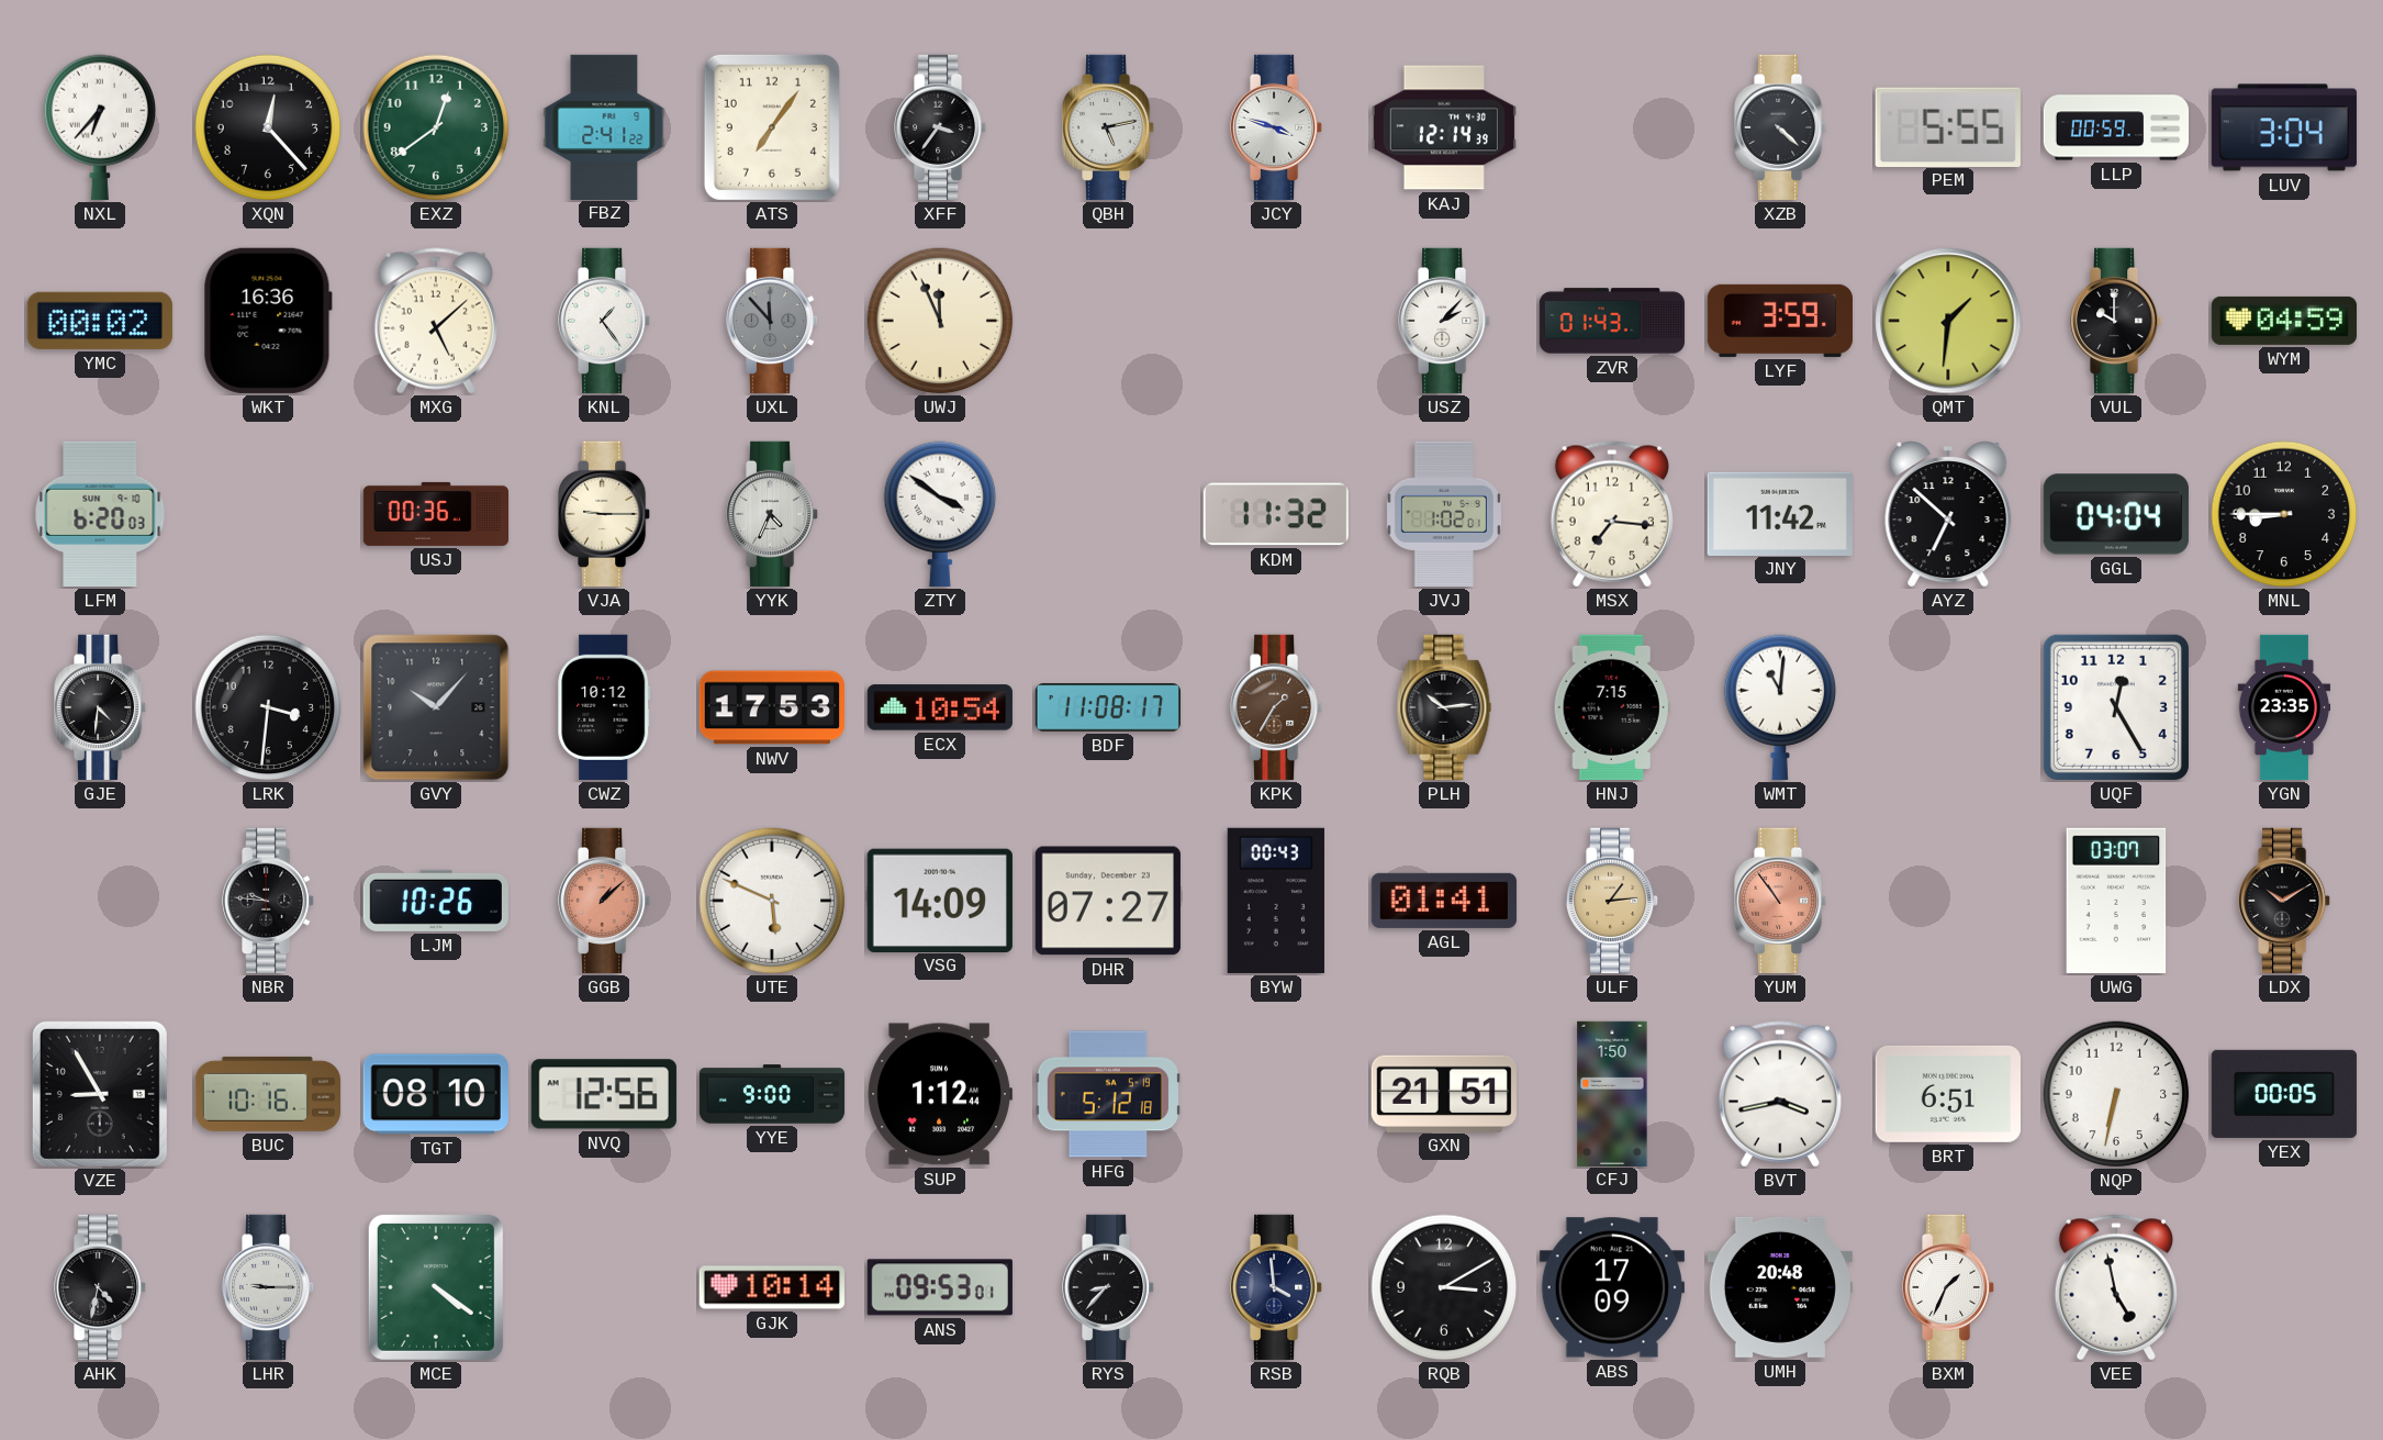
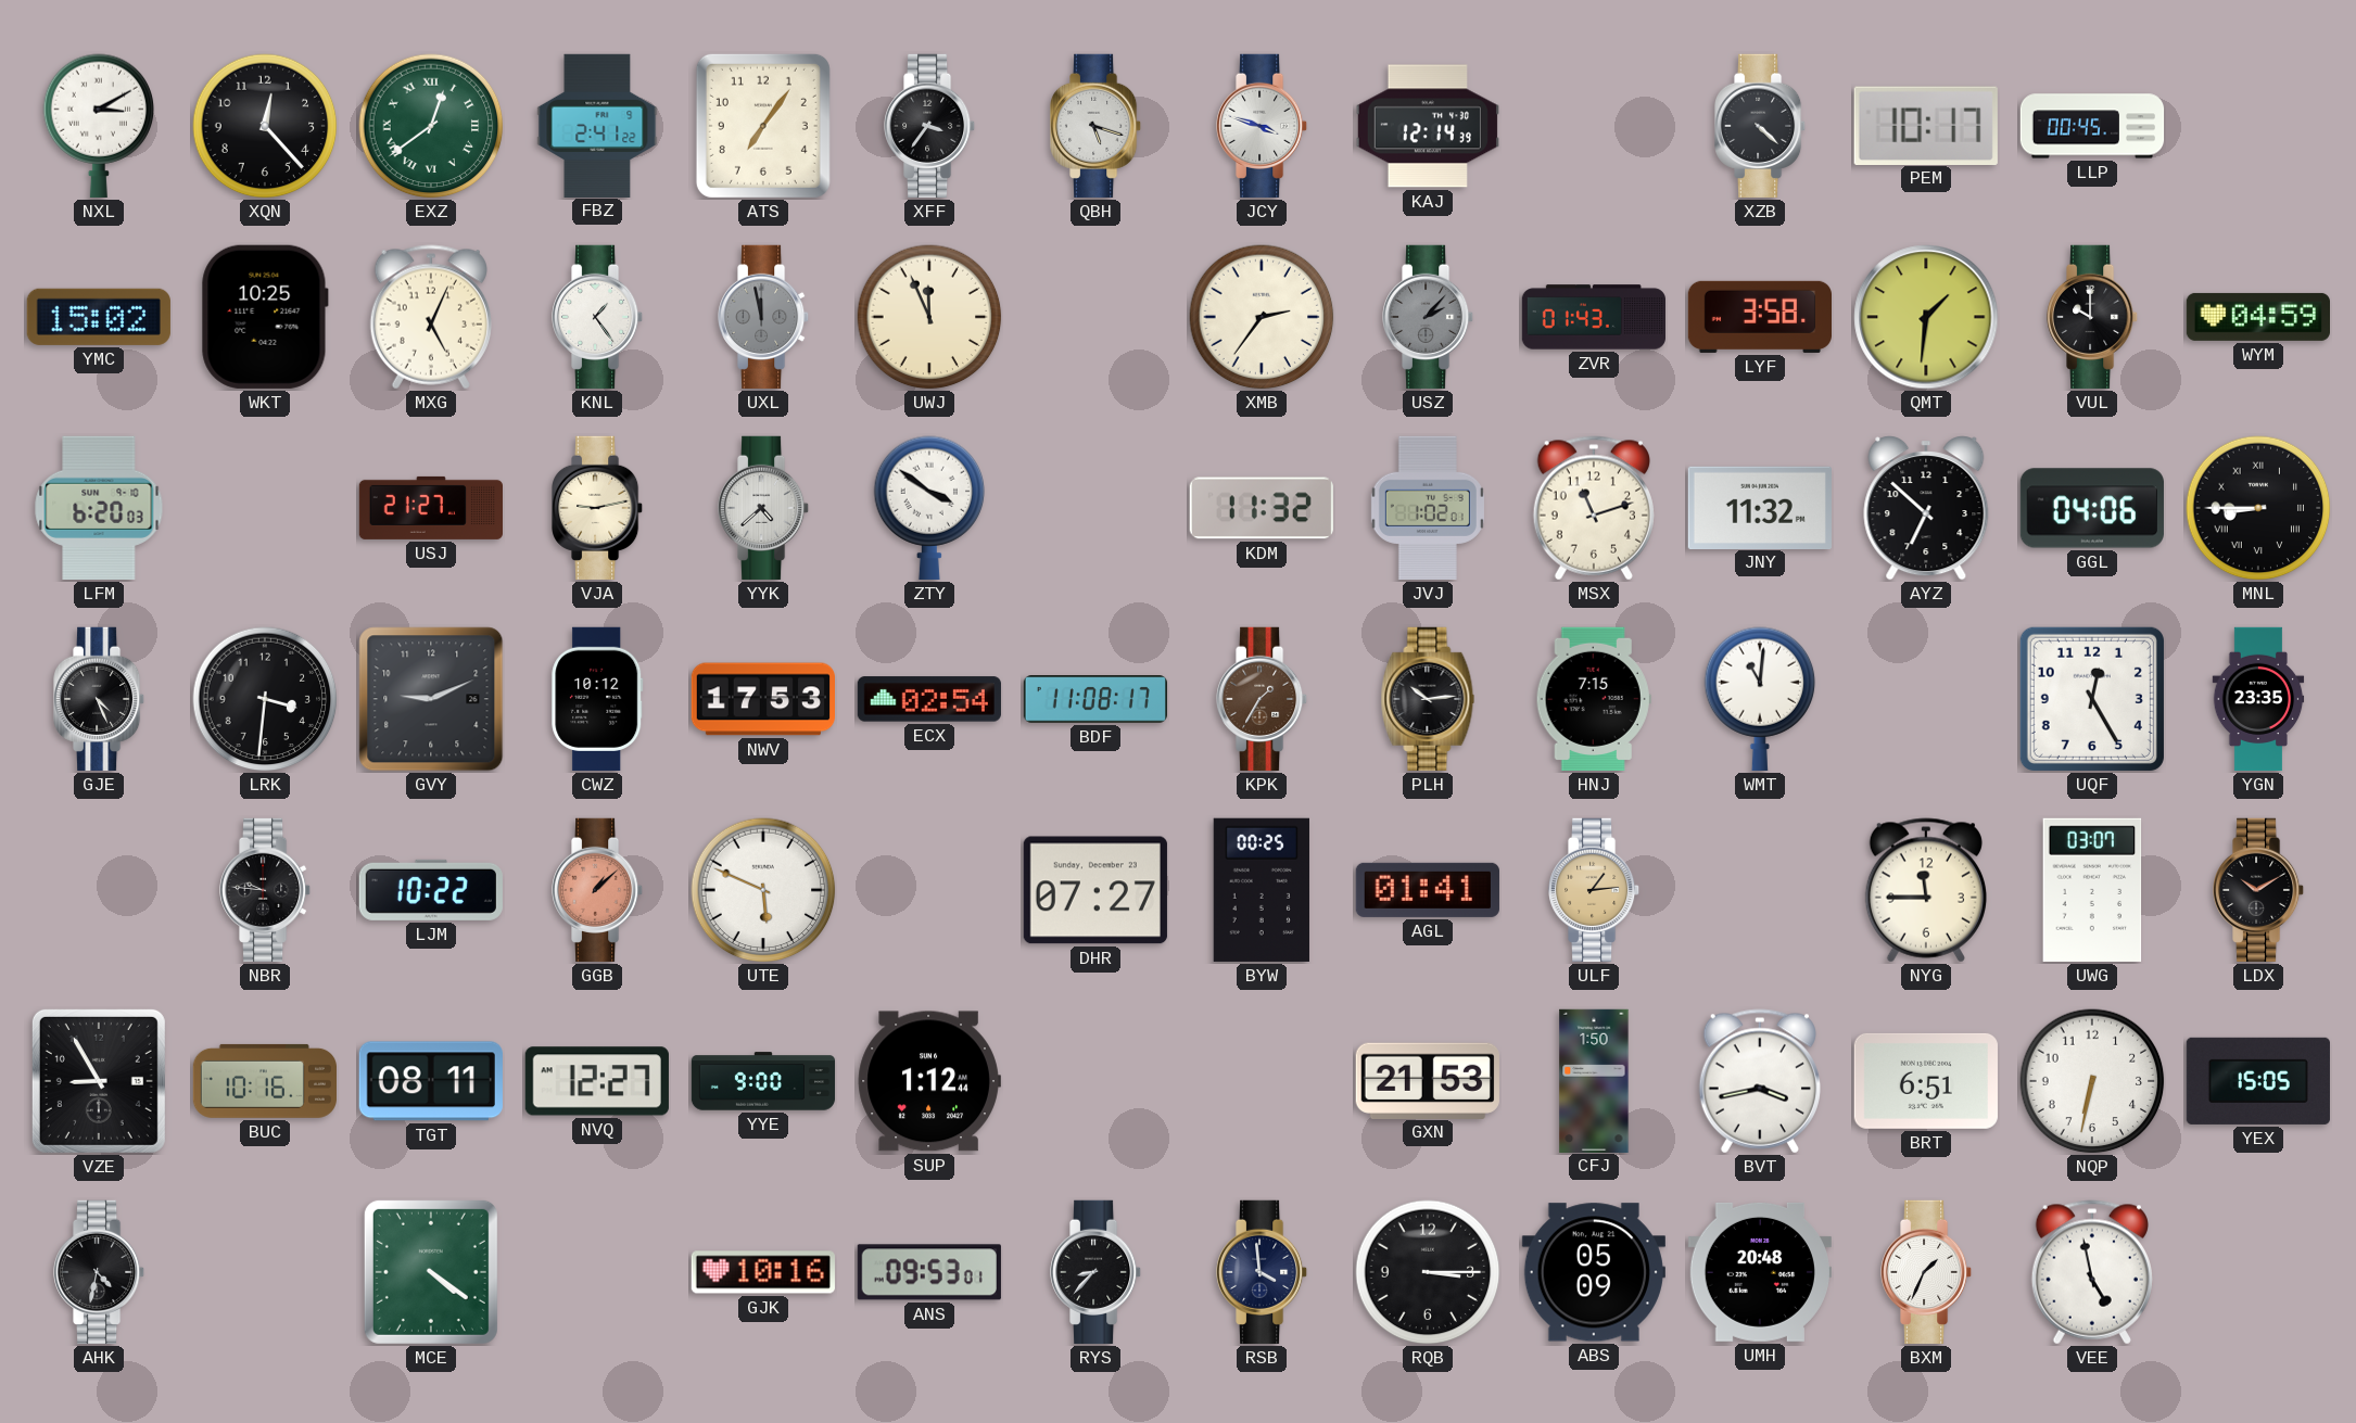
NXL: 6:37 -> 3:10
EXZ numerals: Arabic -> Roman
QBH: 5:13 -> 5:18
PEM: 5:55 -> 10:17
LLP: 00:59 -> 00:45
LUV: 3:04 -> none
YMC: 00:02 -> 15:02
WKT: 16:36 -> 10:25
MXG: 5:08 -> 5:04
UXL: 11:53 -> 11:58
XMB: none -> 2:36
USZ dial: white -> grey
LYF: 3:59 -> 3:58
USJ: 00:36 -> 21:27
VJA: 9:15 -> 9:13
YYK: 4:34 -> 4:38
MSX: 7:16 -> 11:12
JNY: 11:42 -> 11:32
GGL: 04:04 -> 04:06
MNL numerals: Arabic -> Roman
GJE: 4:31 -> 4:26
GVY: 10:07 -> 9:11
ECX: 10:54 -> 02:54
LJM: 10:26 -> 10:22
VSG: 14:09 -> none
BYW: 00:43 -> 00:25
YUM: 10:54 -> none
NYG: none -> 11:45
TGT: 08:10 -> 08:11
NVQ: 12:56 -> 12:27
HFG: 5:12 -> none
GXN: 21:51 -> 21:53
YEX: 00:05 -> 15:05
LHR: 9:15 -> none
GJK: 10:14 -> 10:16
RQB: 3:10 -> 3:15
ABS: 17:09 -> 05:09
